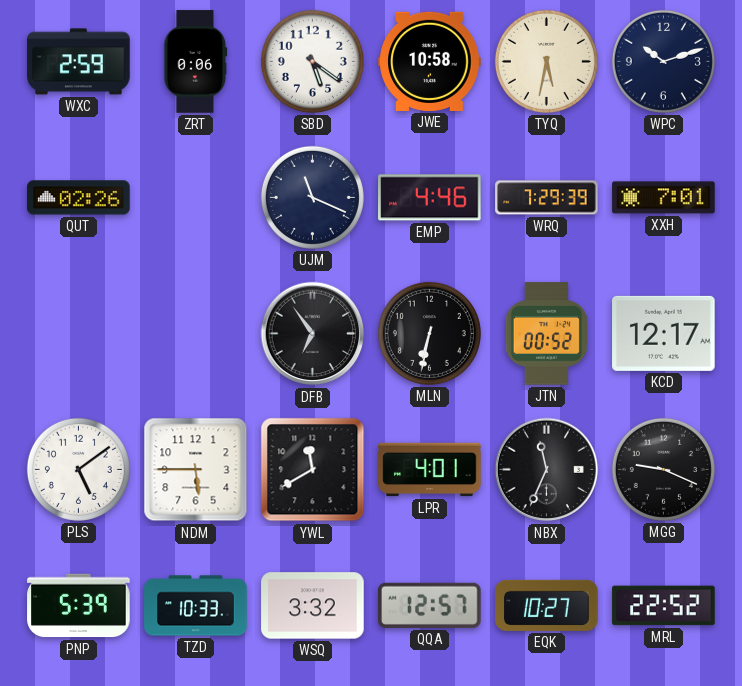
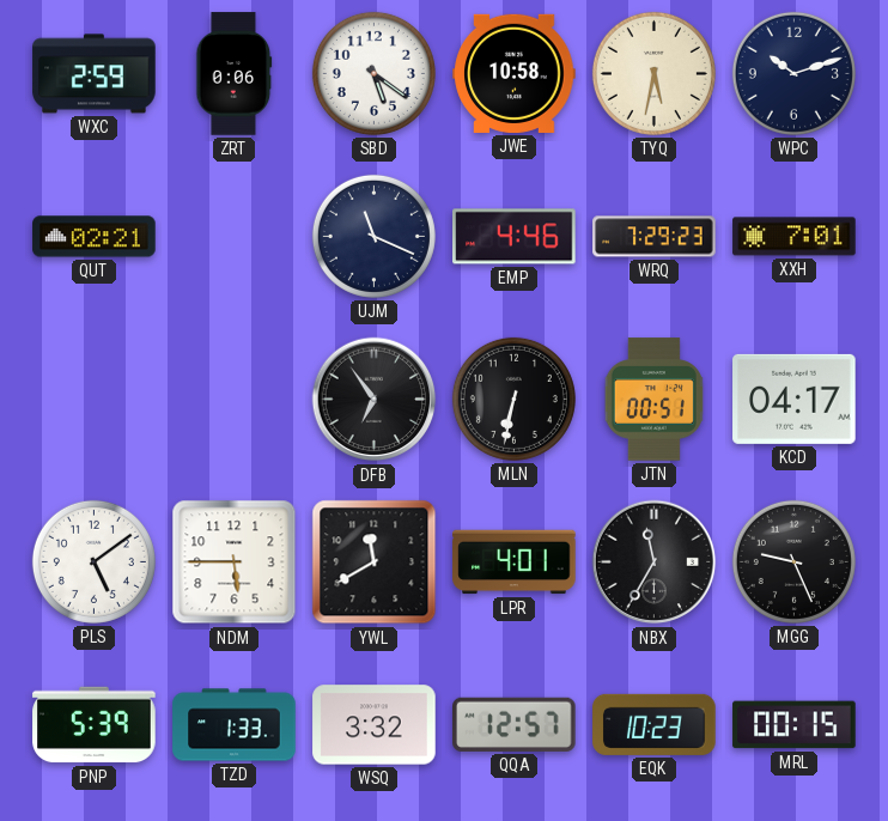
QUT: 02:26 -> 02:21
WRQ: 7:29:39 -> 7:29:23
JTN: 00:52 -> 00:51
KCD: 12:17 -> 04:17
NBX: 11:34 -> 11:35
MGG: 9:19 -> 9:26
TZD: 10:33 -> 1:33
EQK: 10:27 -> 10:23
MRL: 22:52 -> 00:15
